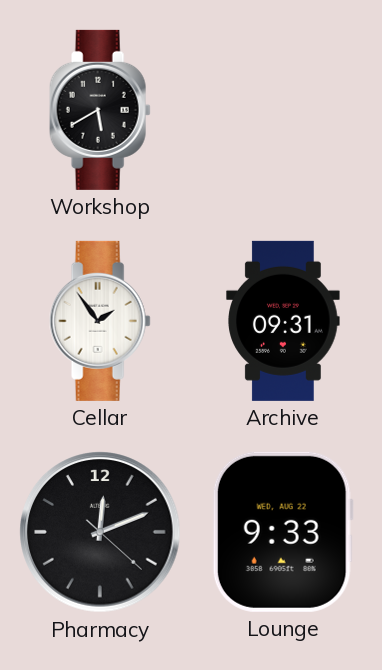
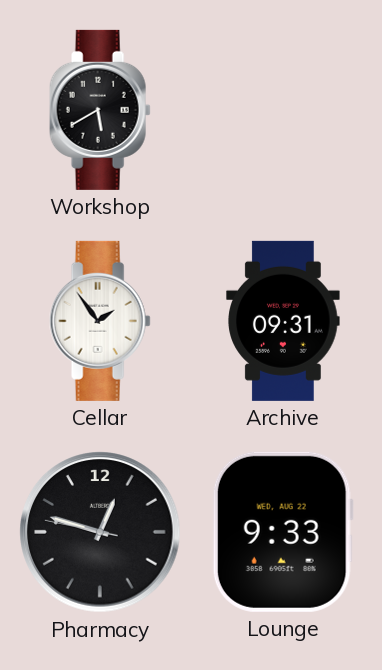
Pharmacy: 12:11 -> 12:47
